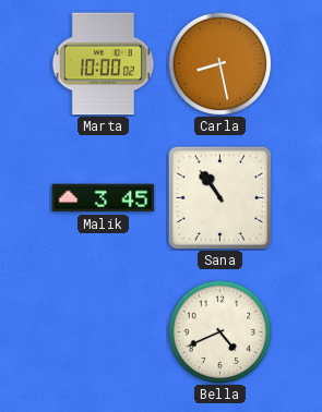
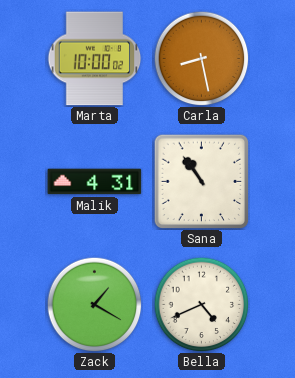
Malik: 3:45 -> 4:31
Zack: none -> 1:20
